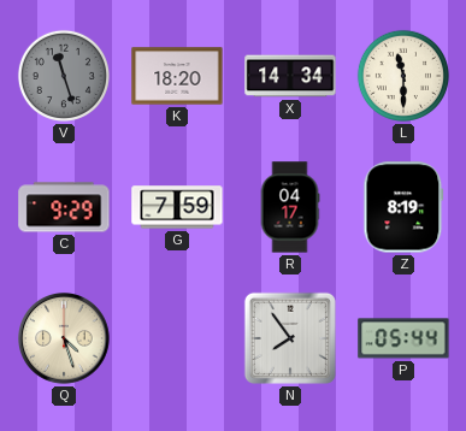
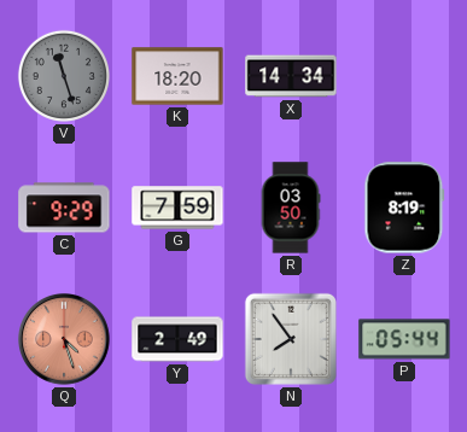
L: 11:30 -> none
R: 04:17 -> 03:50
Q dial: cream -> salmon
Y: none -> 2:49
